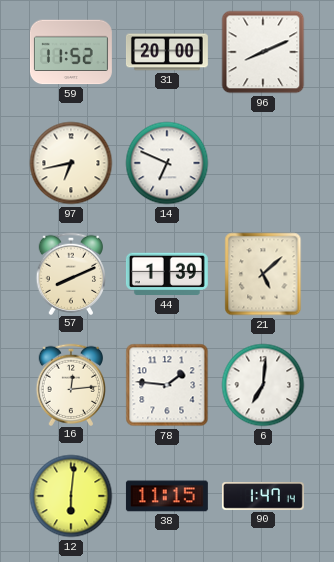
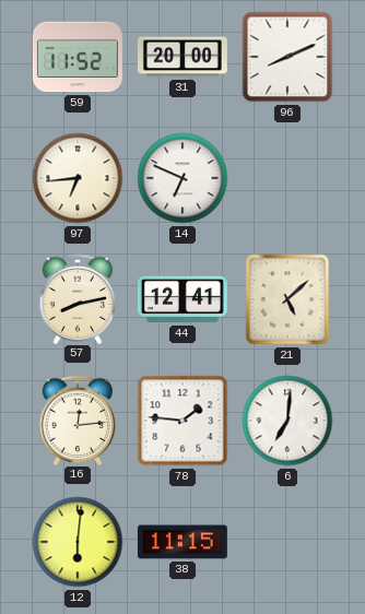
97: 6:43 -> 6:44
57: 8:11 -> 8:13
44: 1:39 -> 12:41
90: 1:47 -> none
